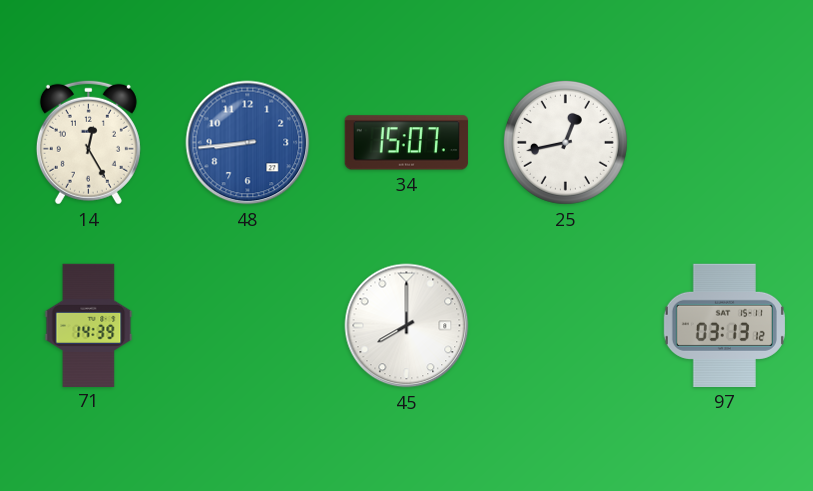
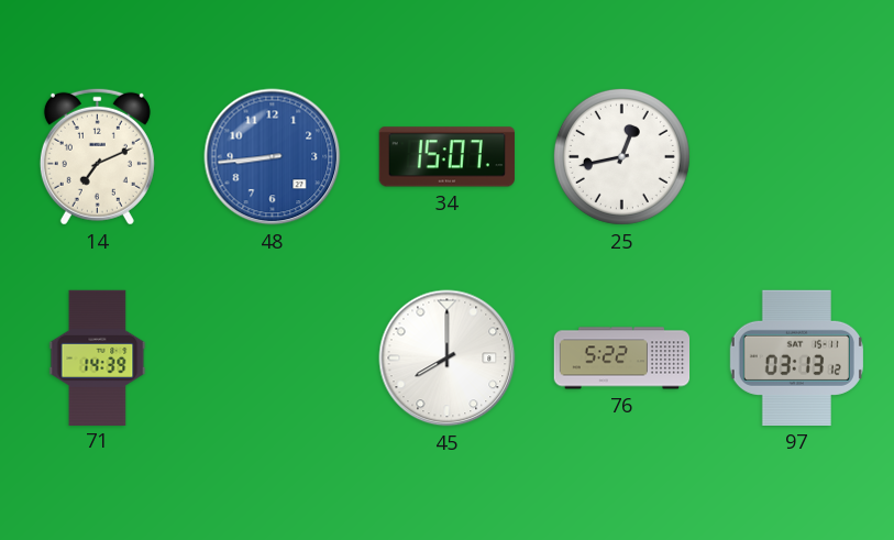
14: 12:25 -> 7:11
76: none -> 5:22
